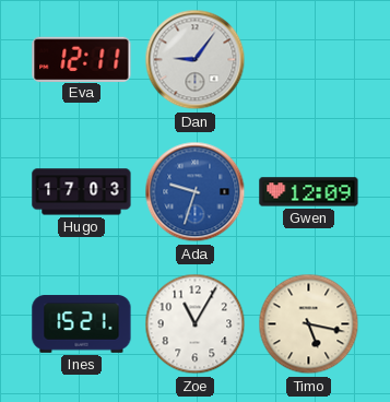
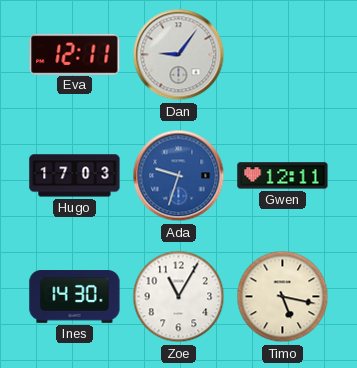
Gwen: 12:09 -> 12:11
Ines: 15:21 -> 14:30
